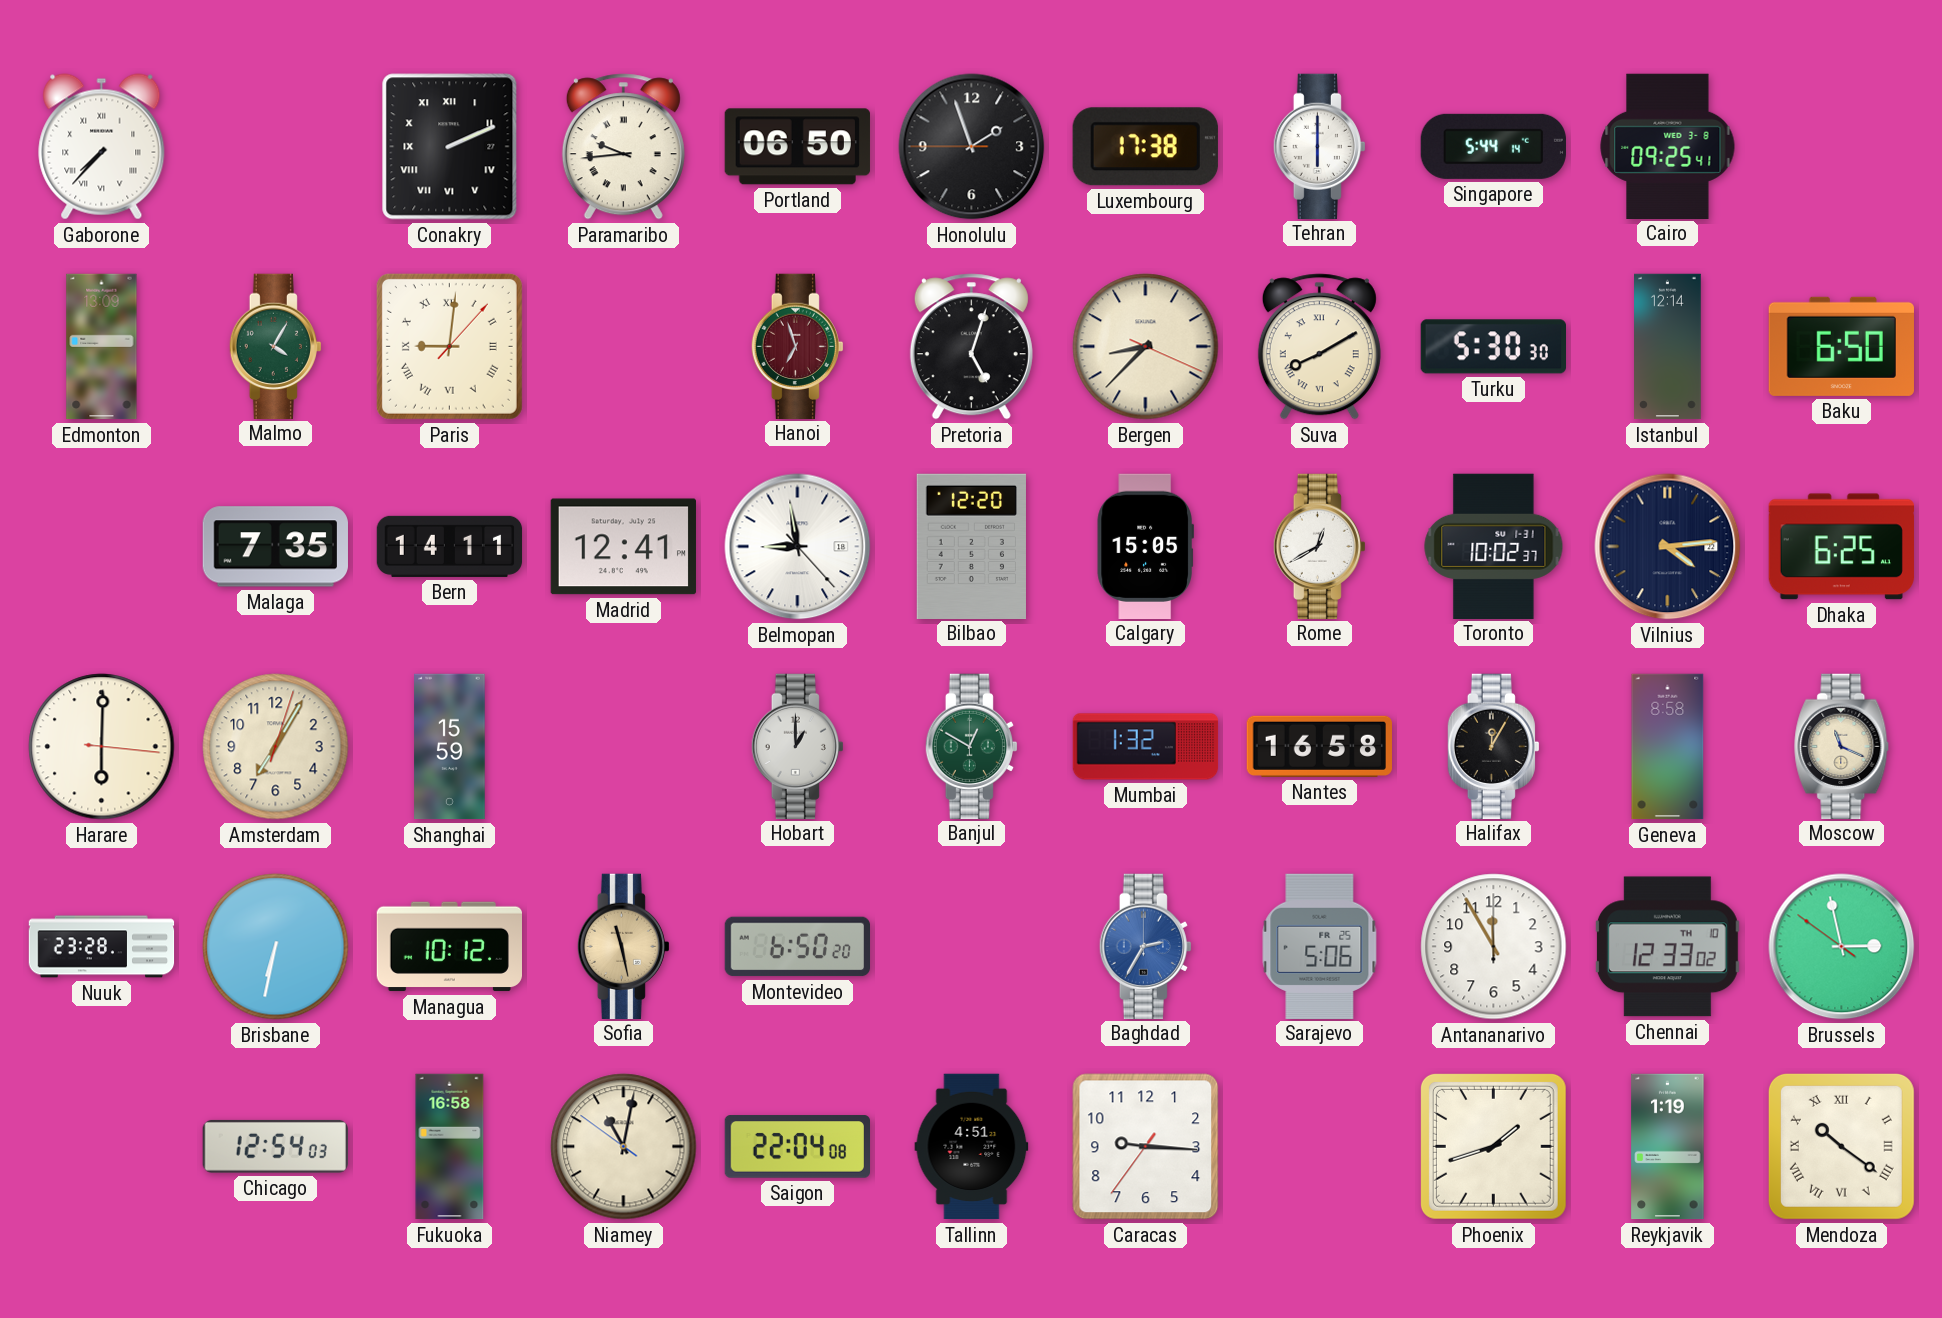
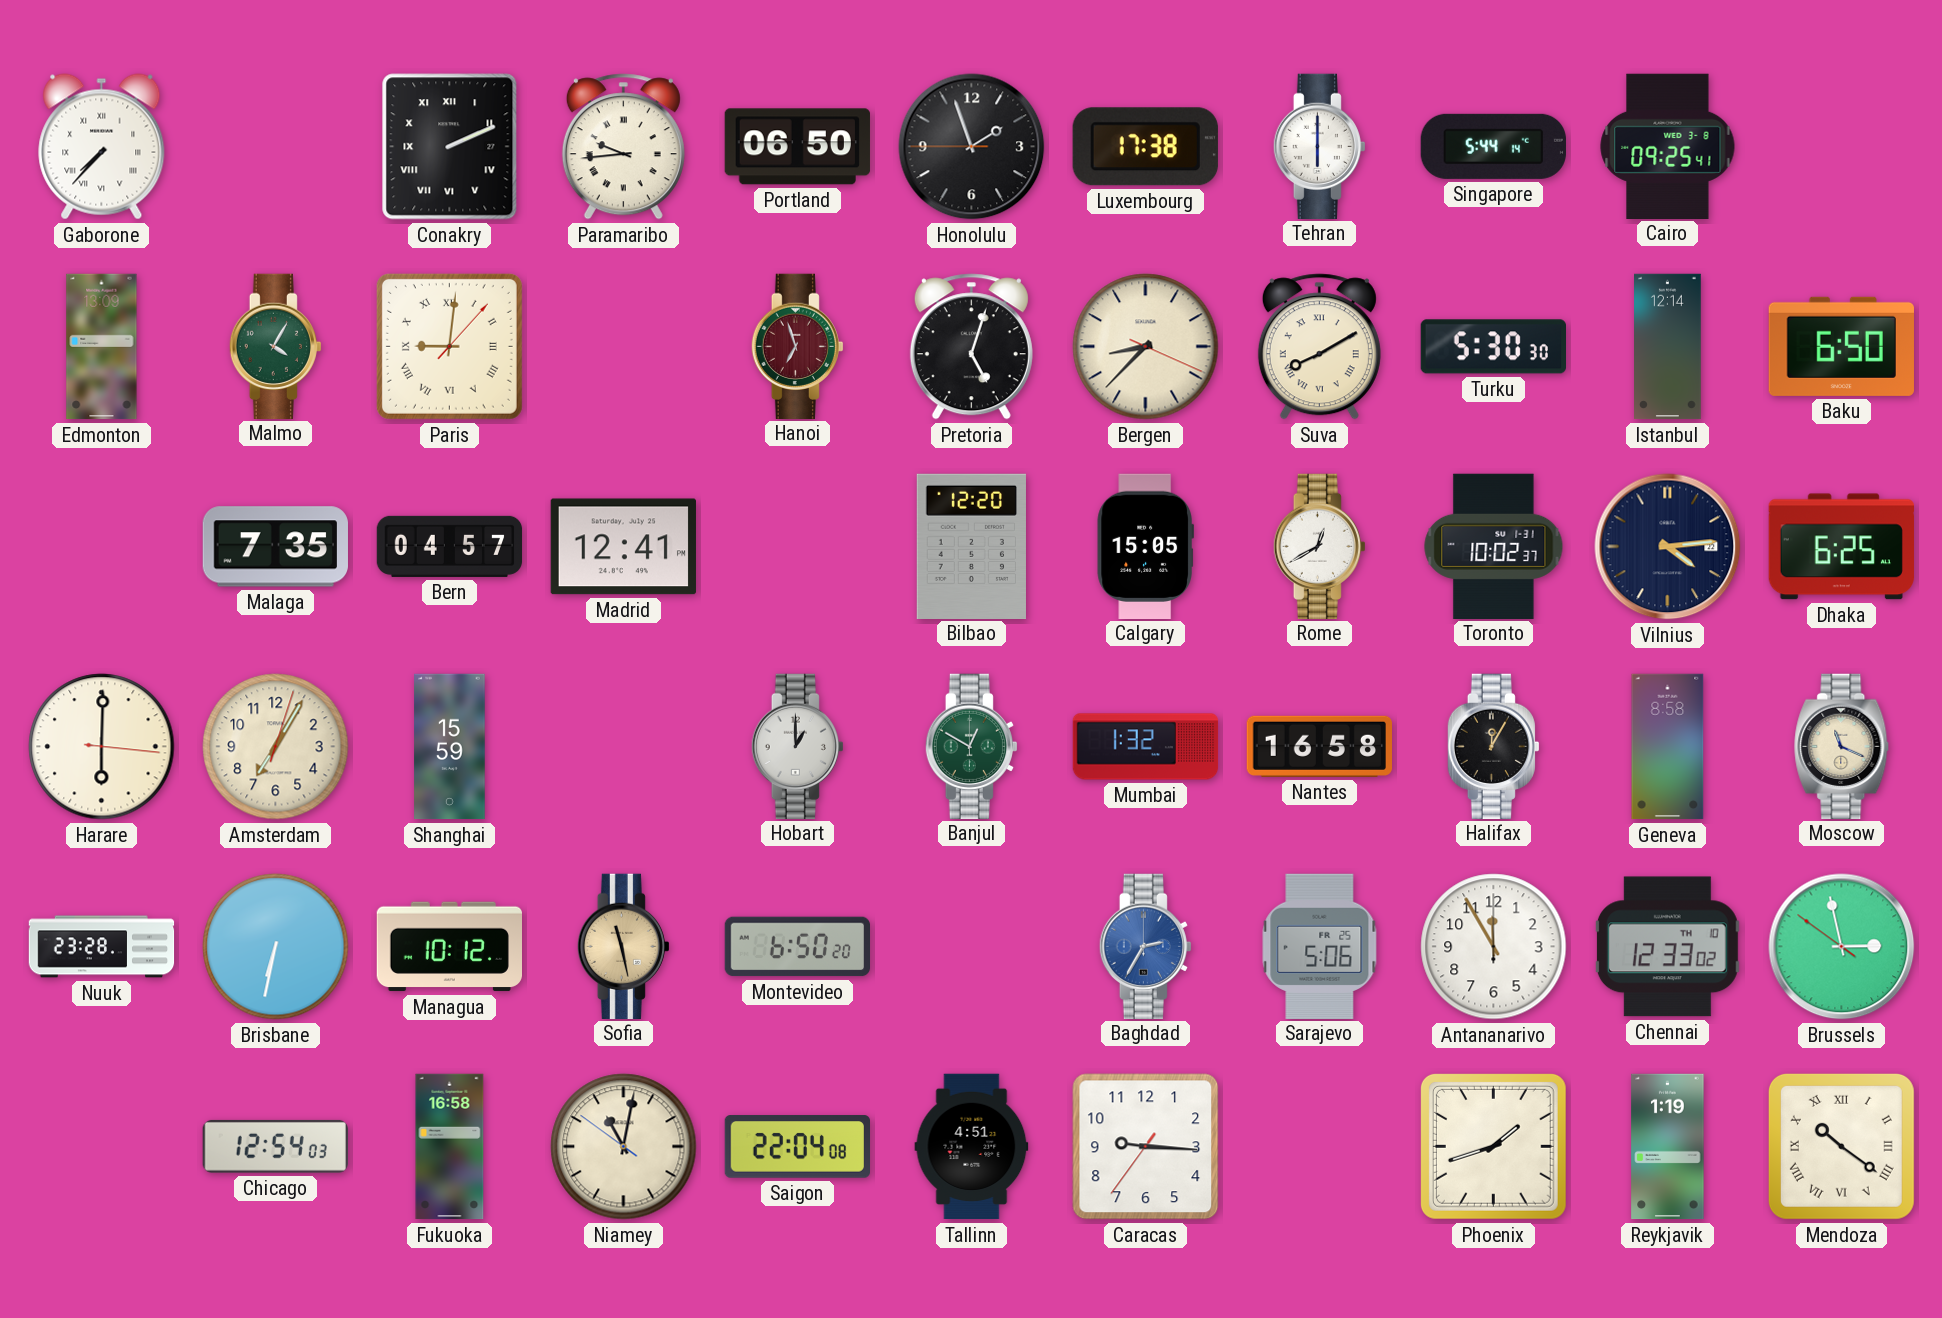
Bern: 14:11 -> 04:57
Belmopan: 8:58 -> none
